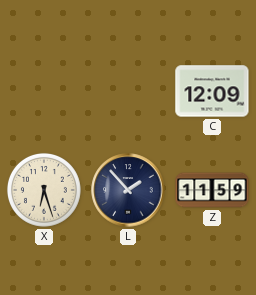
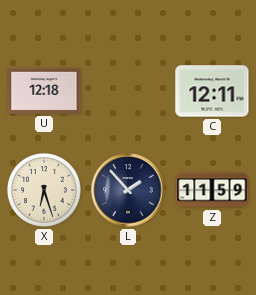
U: none -> 12:18
C: 12:09 -> 12:11
